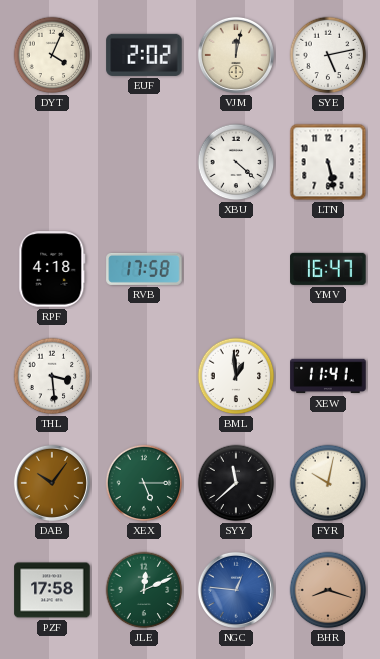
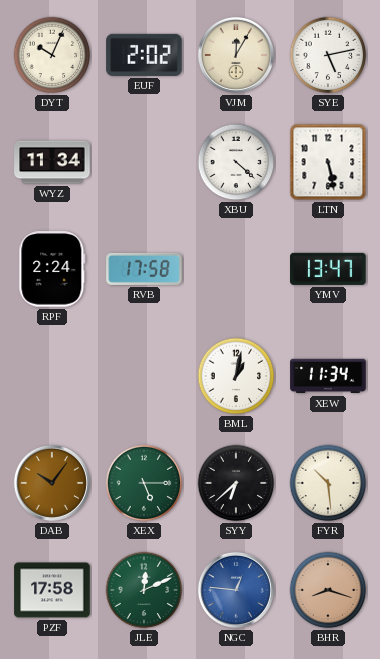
DYT: 4:04 -> 10:04
VJM: 12:02 -> 12:05
WYZ: none -> 11:34
RPF: 4:18 -> 2:24
YMV: 16:47 -> 13:47
THL: 3:29 -> none
BML: 12:59 -> 1:02
XEW: 11:41 -> 11:34
SYY: 11:38 -> 6:38
FYR: 10:02 -> 10:29
